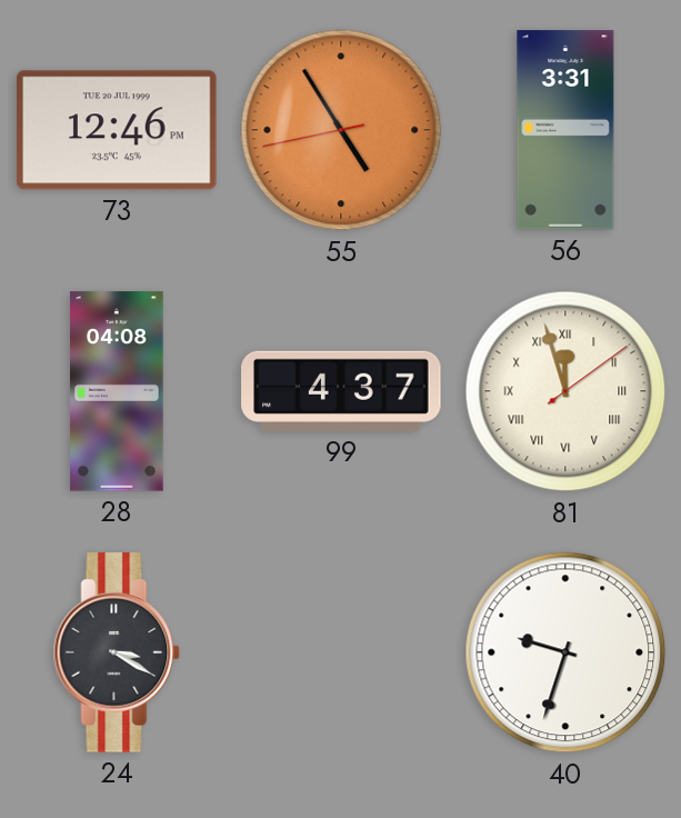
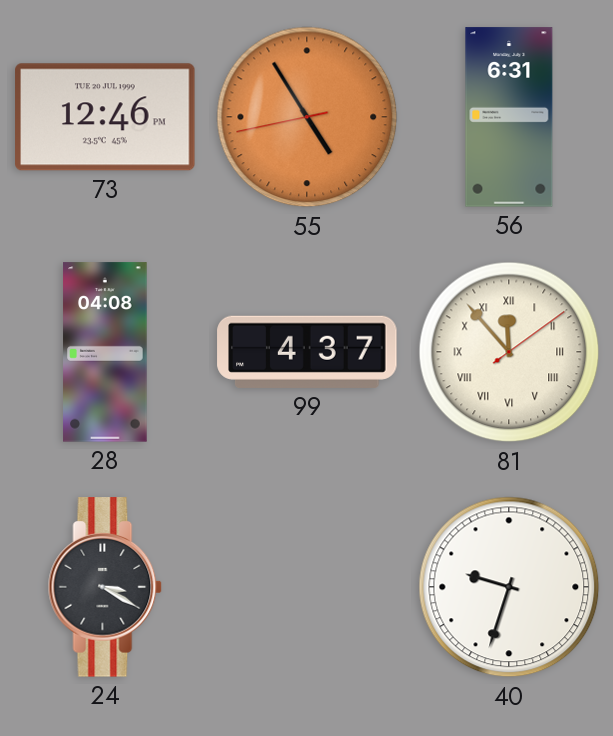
56: 3:31 -> 6:31
81: 11:57 -> 11:53
